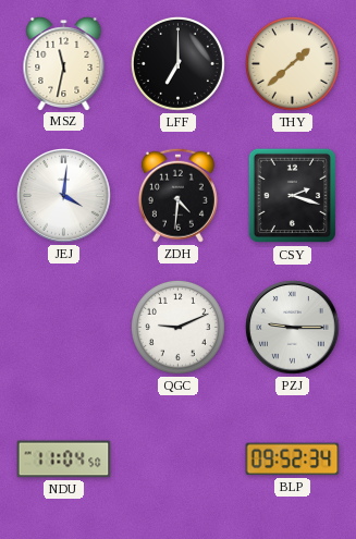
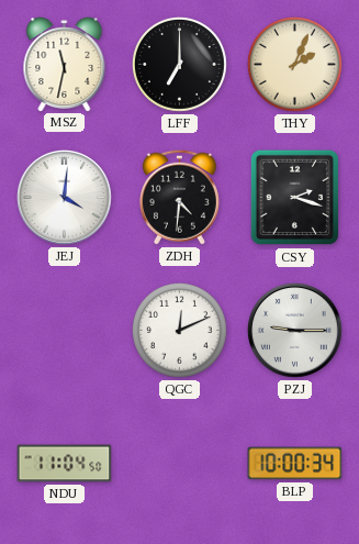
THY: 1:38 -> 2:04
QGC: 9:11 -> 12:11
BLP: 09:52 -> 10:00
